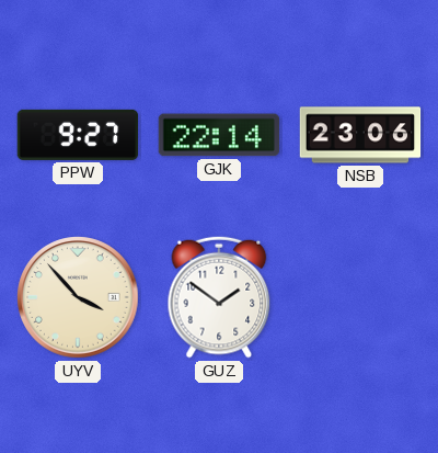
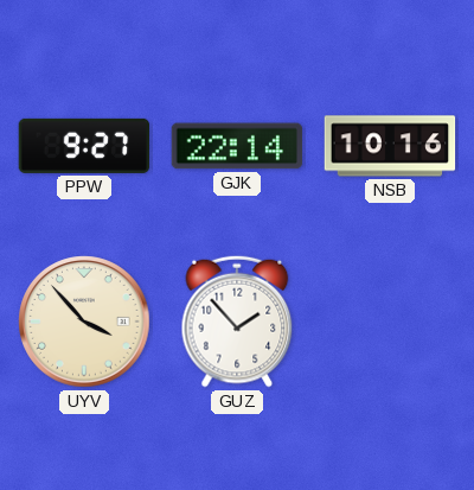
NSB: 23:06 -> 10:16
GUZ: 1:51 -> 1:53
